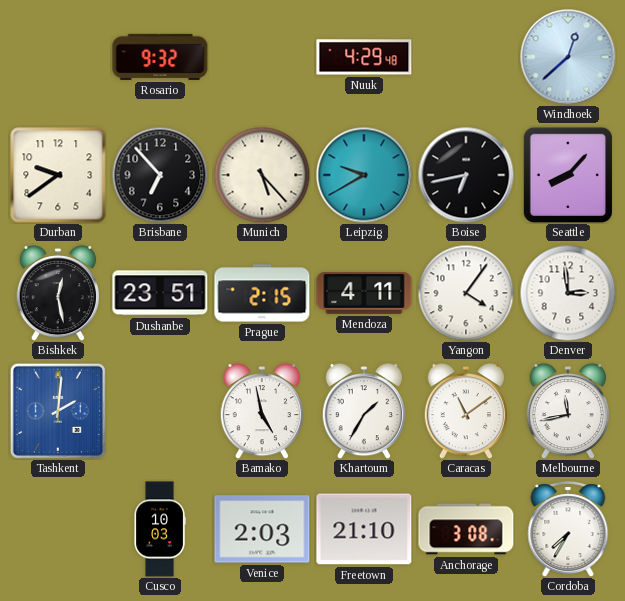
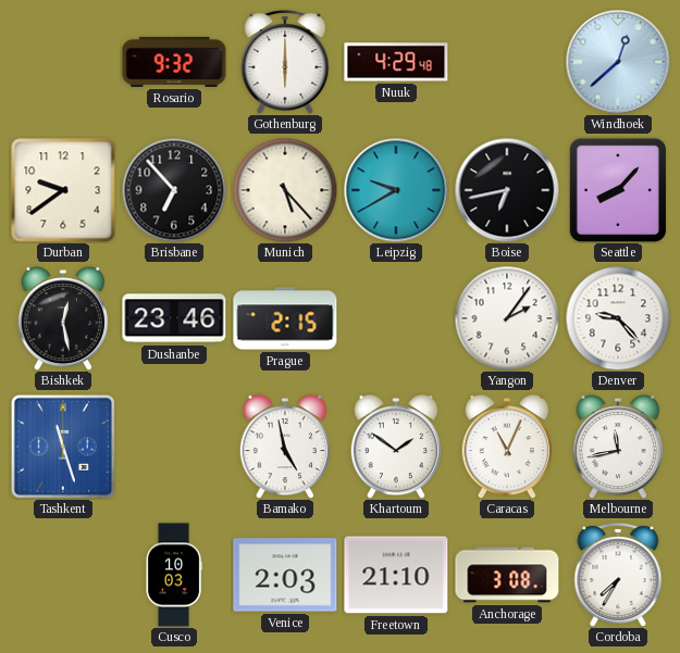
Gothenburg: none -> 6:00
Dushanbe: 23:51 -> 23:46
Mendoza: 4:11 -> none
Yangon: 4:06 -> 2:06
Denver: 2:59 -> 9:23
Tashkent: 2:01 -> 11:27
Khartoum: 1:35 -> 1:51
Caracas: 11:09 -> 11:04
